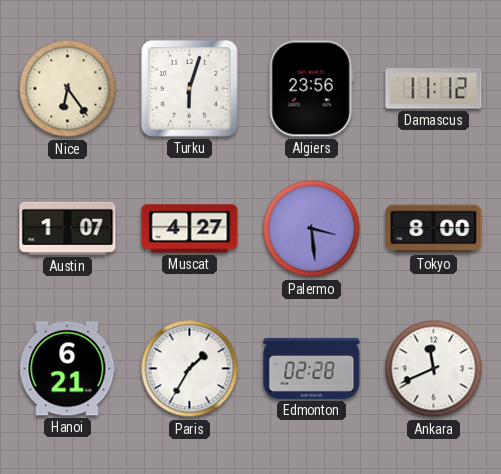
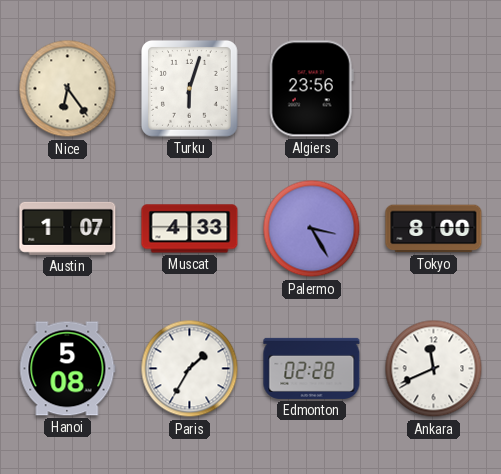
Damascus: 11:12 -> none
Muscat: 4:27 -> 4:33
Palermo: 3:29 -> 3:25
Hanoi: 6:21 -> 5:08
